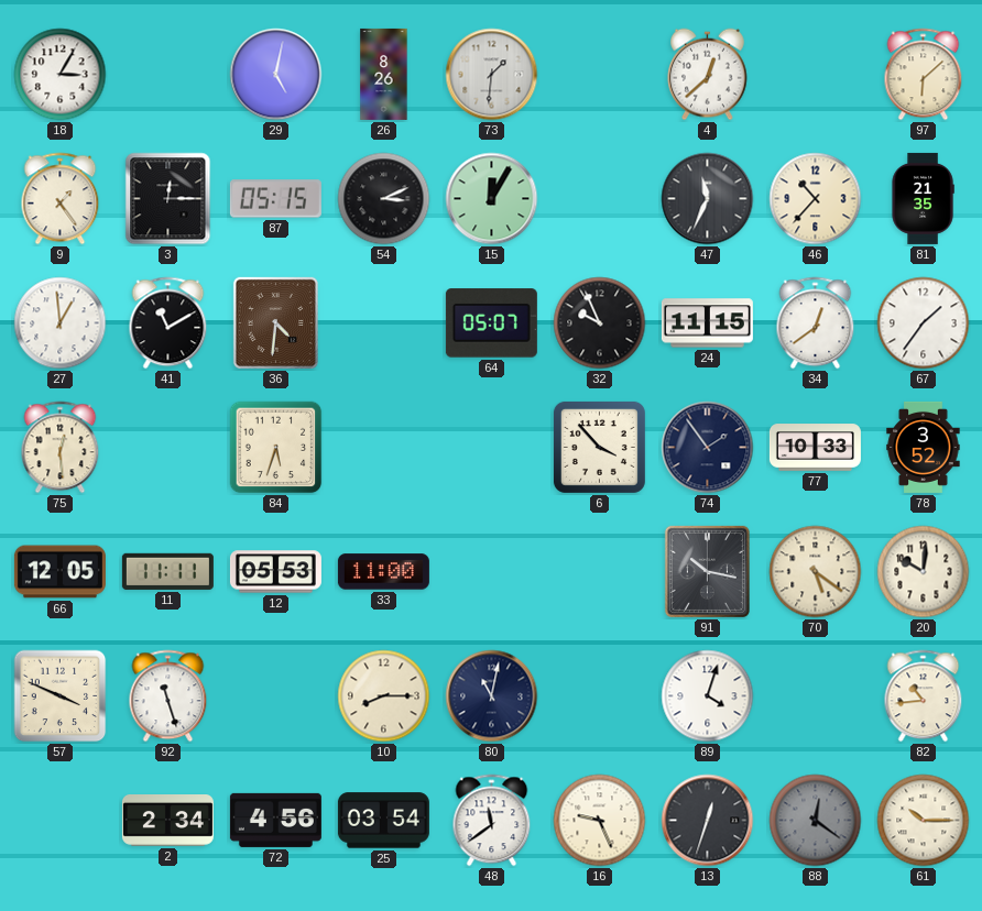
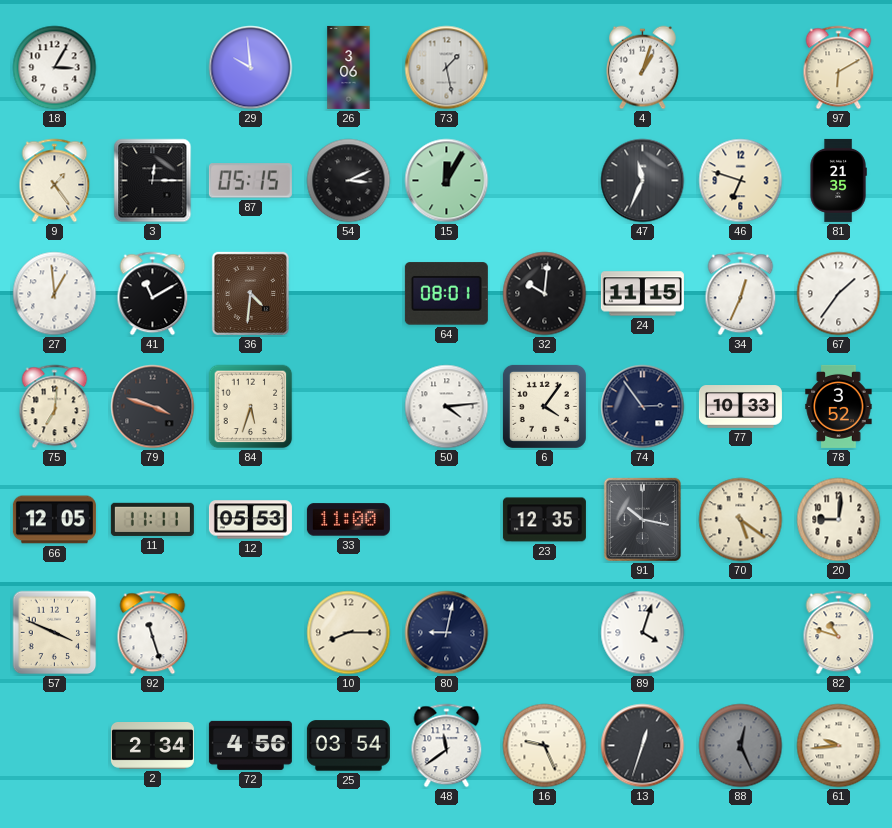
29: 5:02 -> 9:59
26: 8:26 -> 3:06
73: 1:31 -> 1:28
4: 12:38 -> 1:03
97: 6:08 -> 6:10
46: 10:37 -> 6:48
64: 05:07 -> 08:01
32: 9:56 -> 10:01
34: 12:39 -> 12:34
75: 12:29 -> 7:01
79: none -> 3:48
50: none -> 4:14
6: 3:53 -> 4:06
74: 1:54 -> 2:54
23: none -> 12:35
20: 10:01 -> 9:01
80: 11:02 -> 9:02
82: 10:44 -> 10:48
88: 12:21 -> 12:26
61: 10:15 -> 9:44
